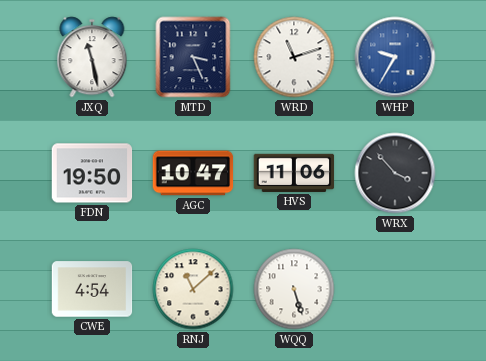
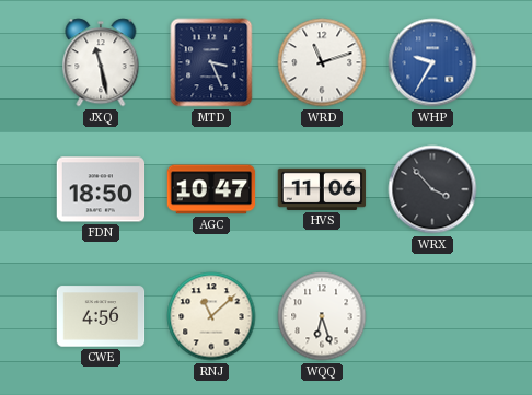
FDN: 19:50 -> 18:50
CWE: 4:54 -> 4:56
WQQ: 5:27 -> 6:27
